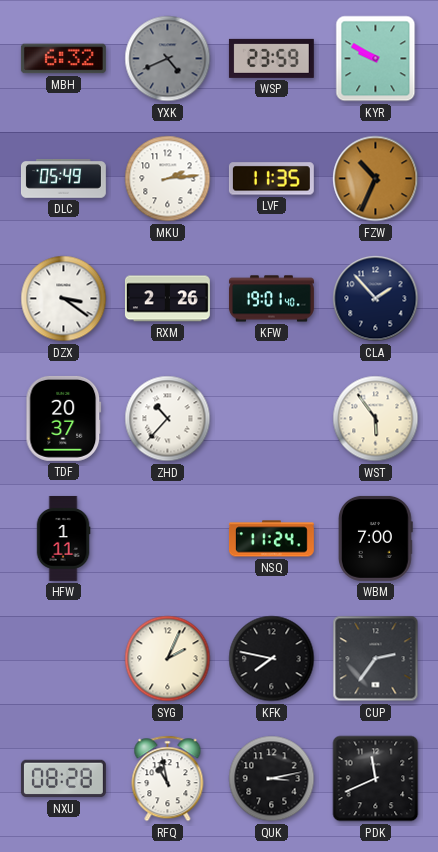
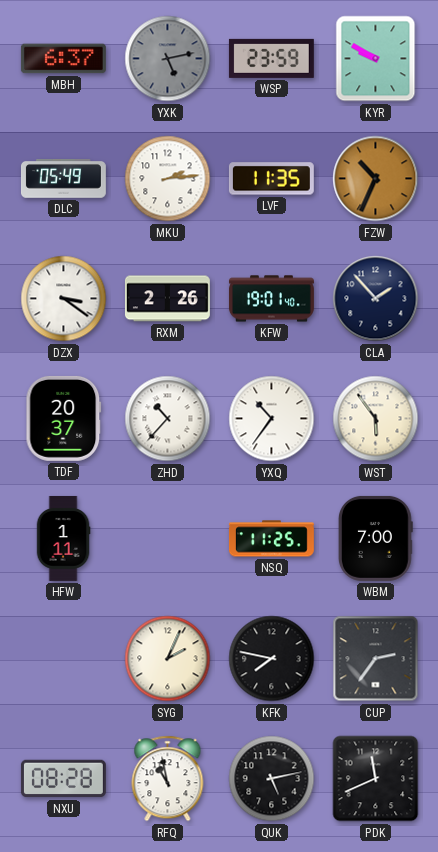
MBH: 6:32 -> 6:37
YXK: 4:41 -> 5:13
YXQ: none -> 10:36
NSQ: 11:24 -> 11:25
QUK: 3:13 -> 5:13
